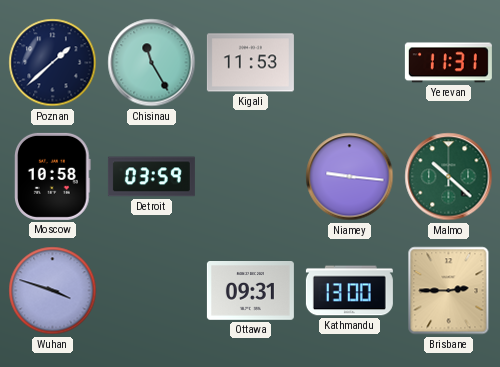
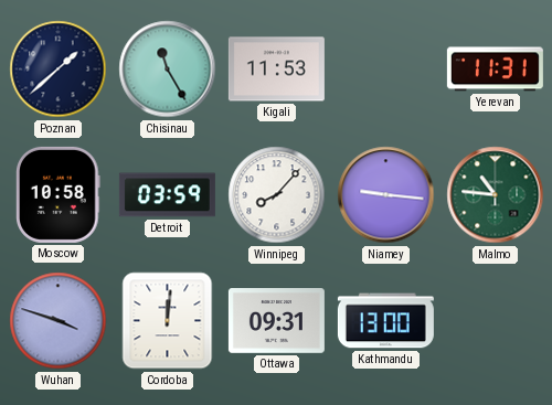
Winnipeg: none -> 8:07
Malmo: 10:22 -> 10:46
Cordoba: none -> 12:01
Brisbane: 2:45 -> none
